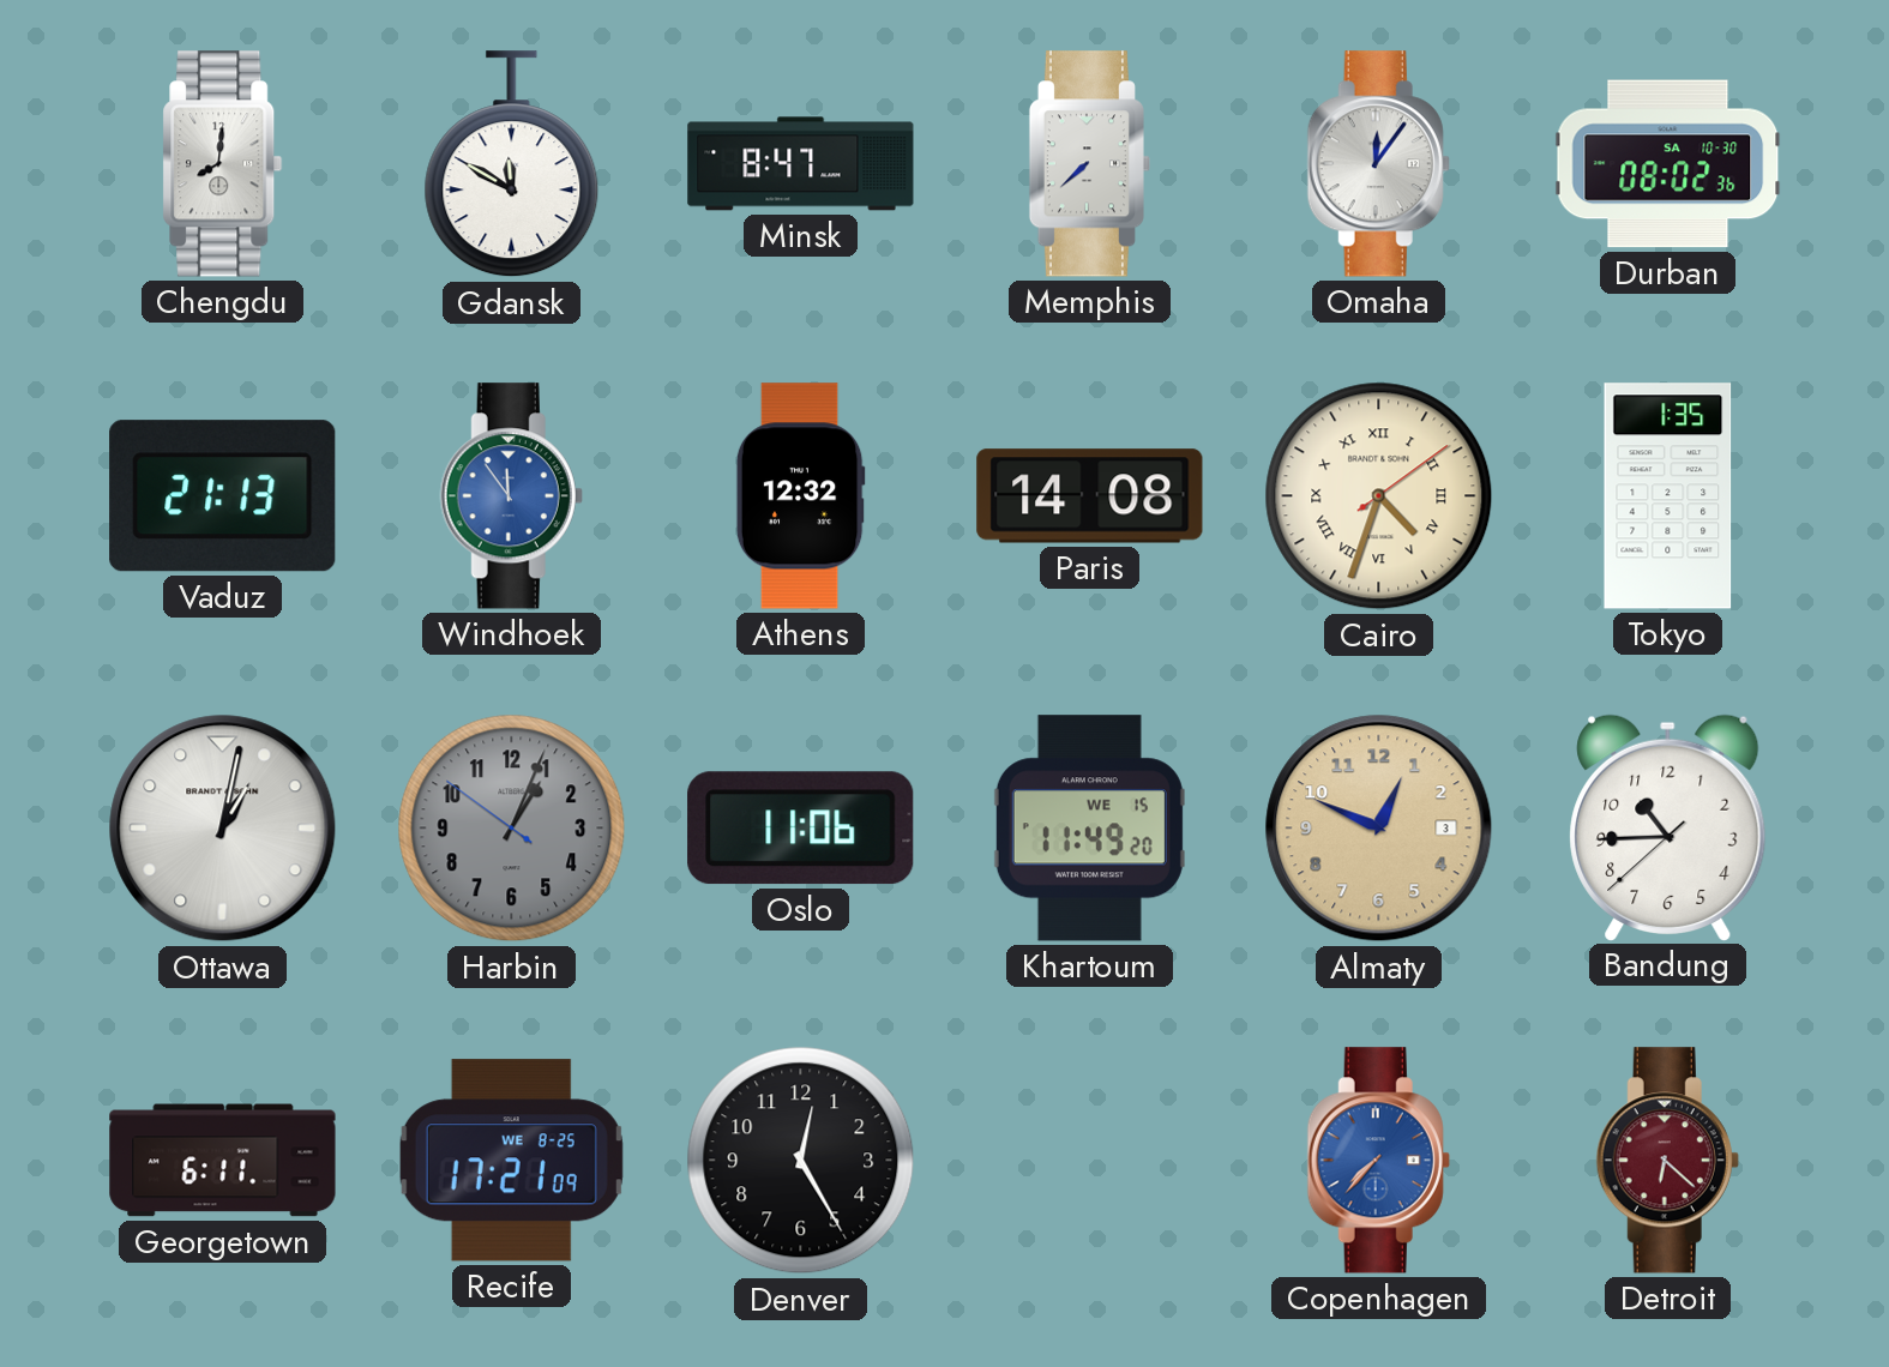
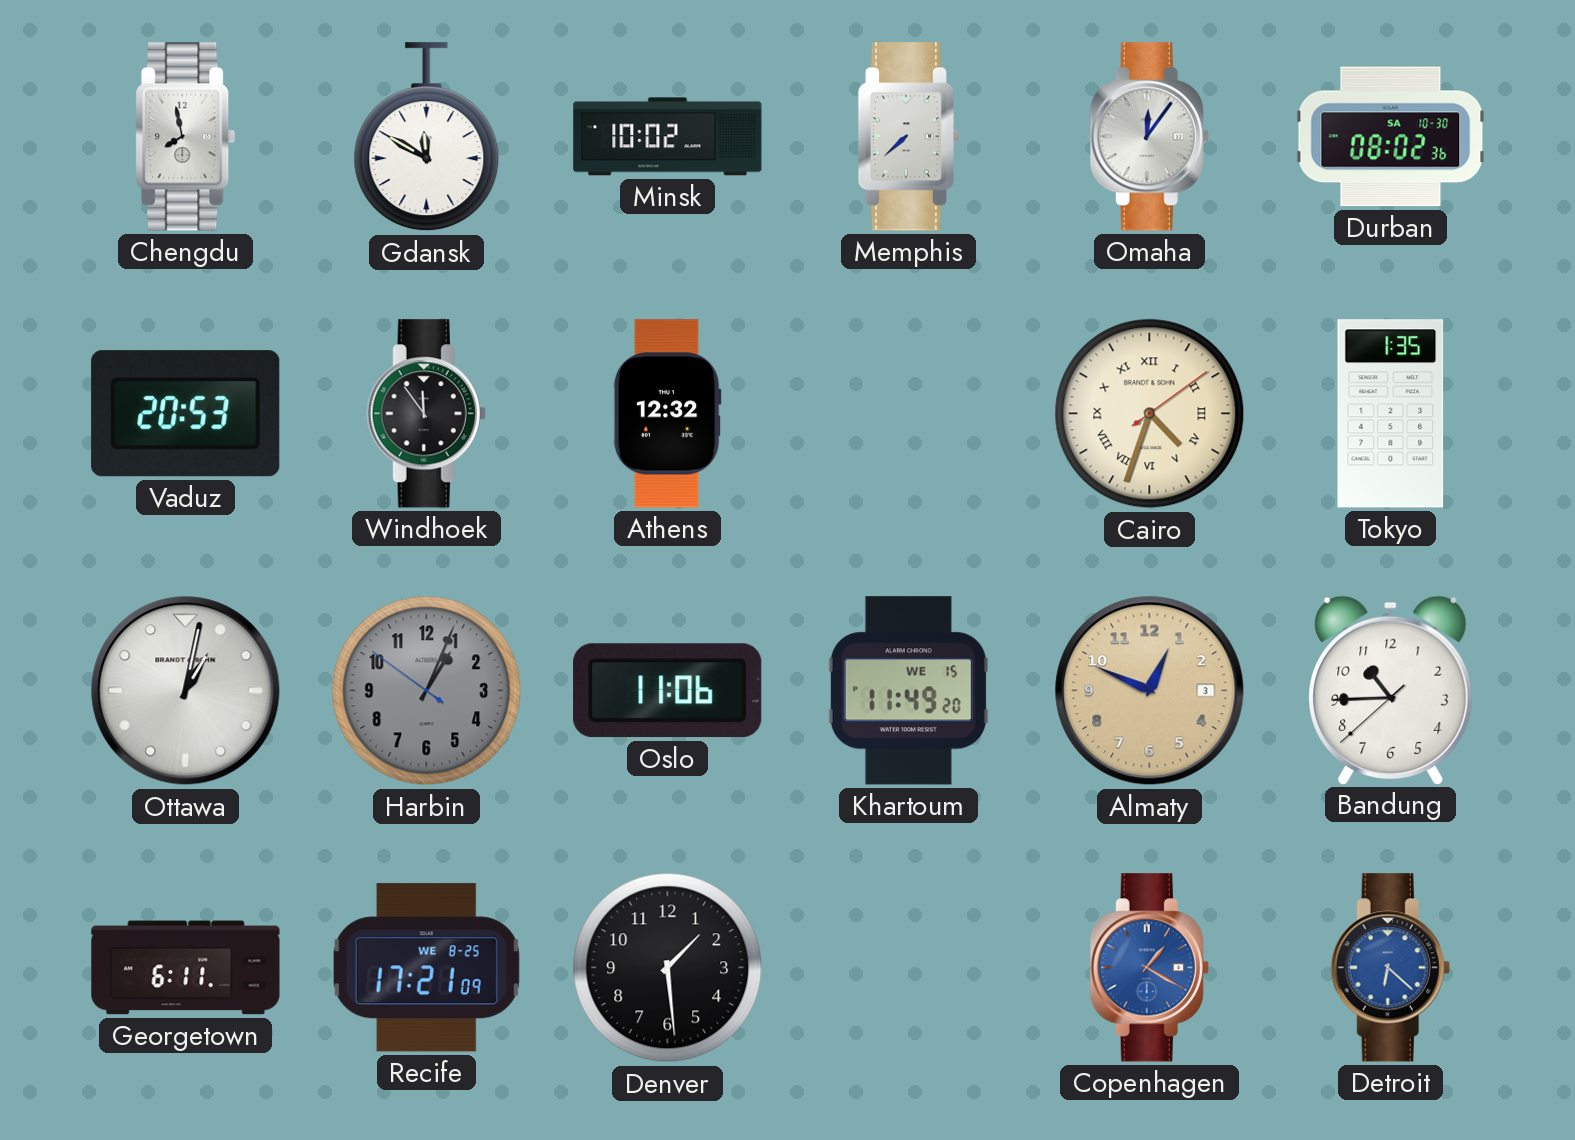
Chengdu: 8:01 -> 7:58
Minsk: 8:47 -> 10:02
Vaduz: 21:13 -> 20:53
Windhoek dial: blue -> black
Paris: 14:08 -> none
Denver: 12:25 -> 1:29
Copenhagen: 7:37 -> 1:20
Detroit dial: burgundy -> blue
